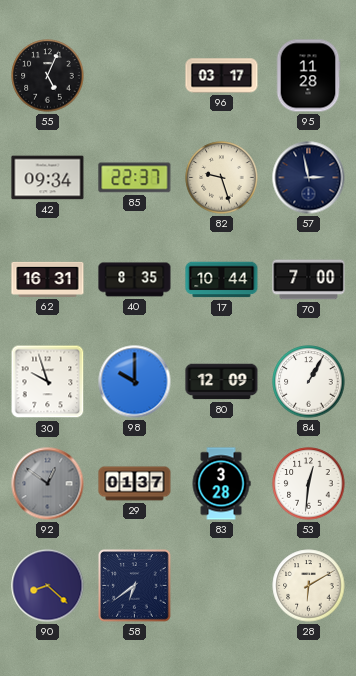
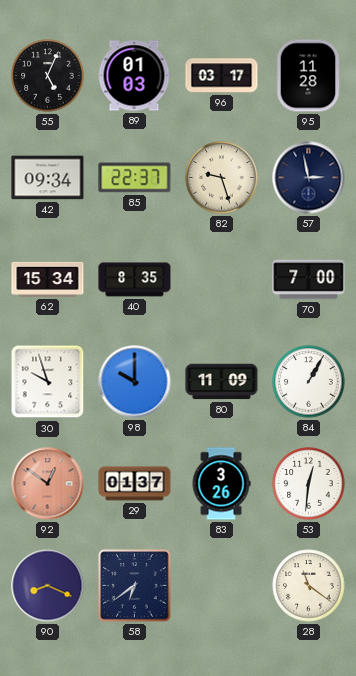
89: none -> 01:03
62: 16:31 -> 15:34
17: 10:44 -> none
80: 12:09 -> 11:09
92 dial: grey -> salmon
83: 3:28 -> 3:26
90: 8:22 -> 8:19
28: 6:10 -> 11:21
